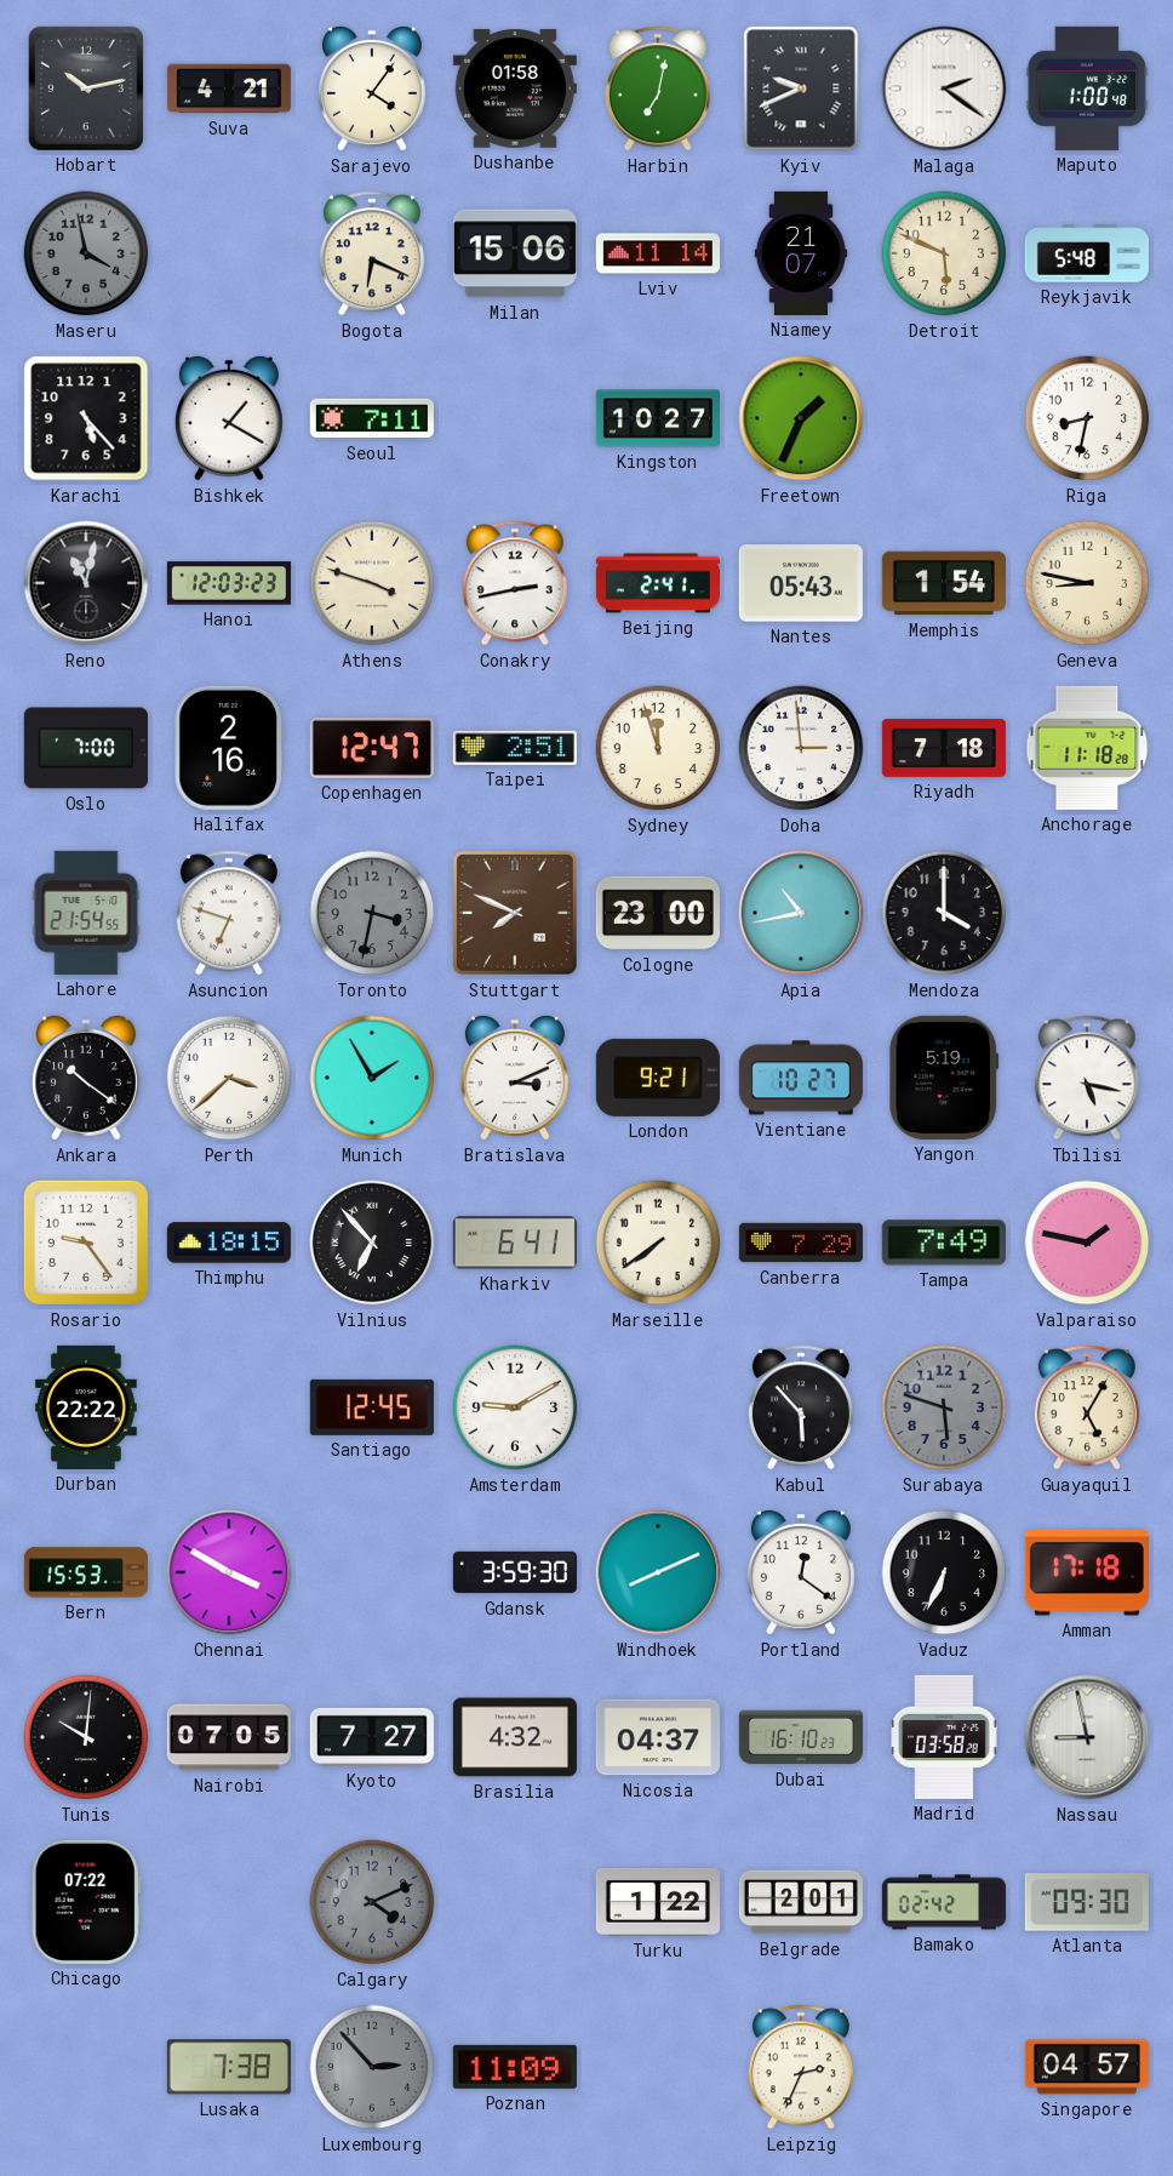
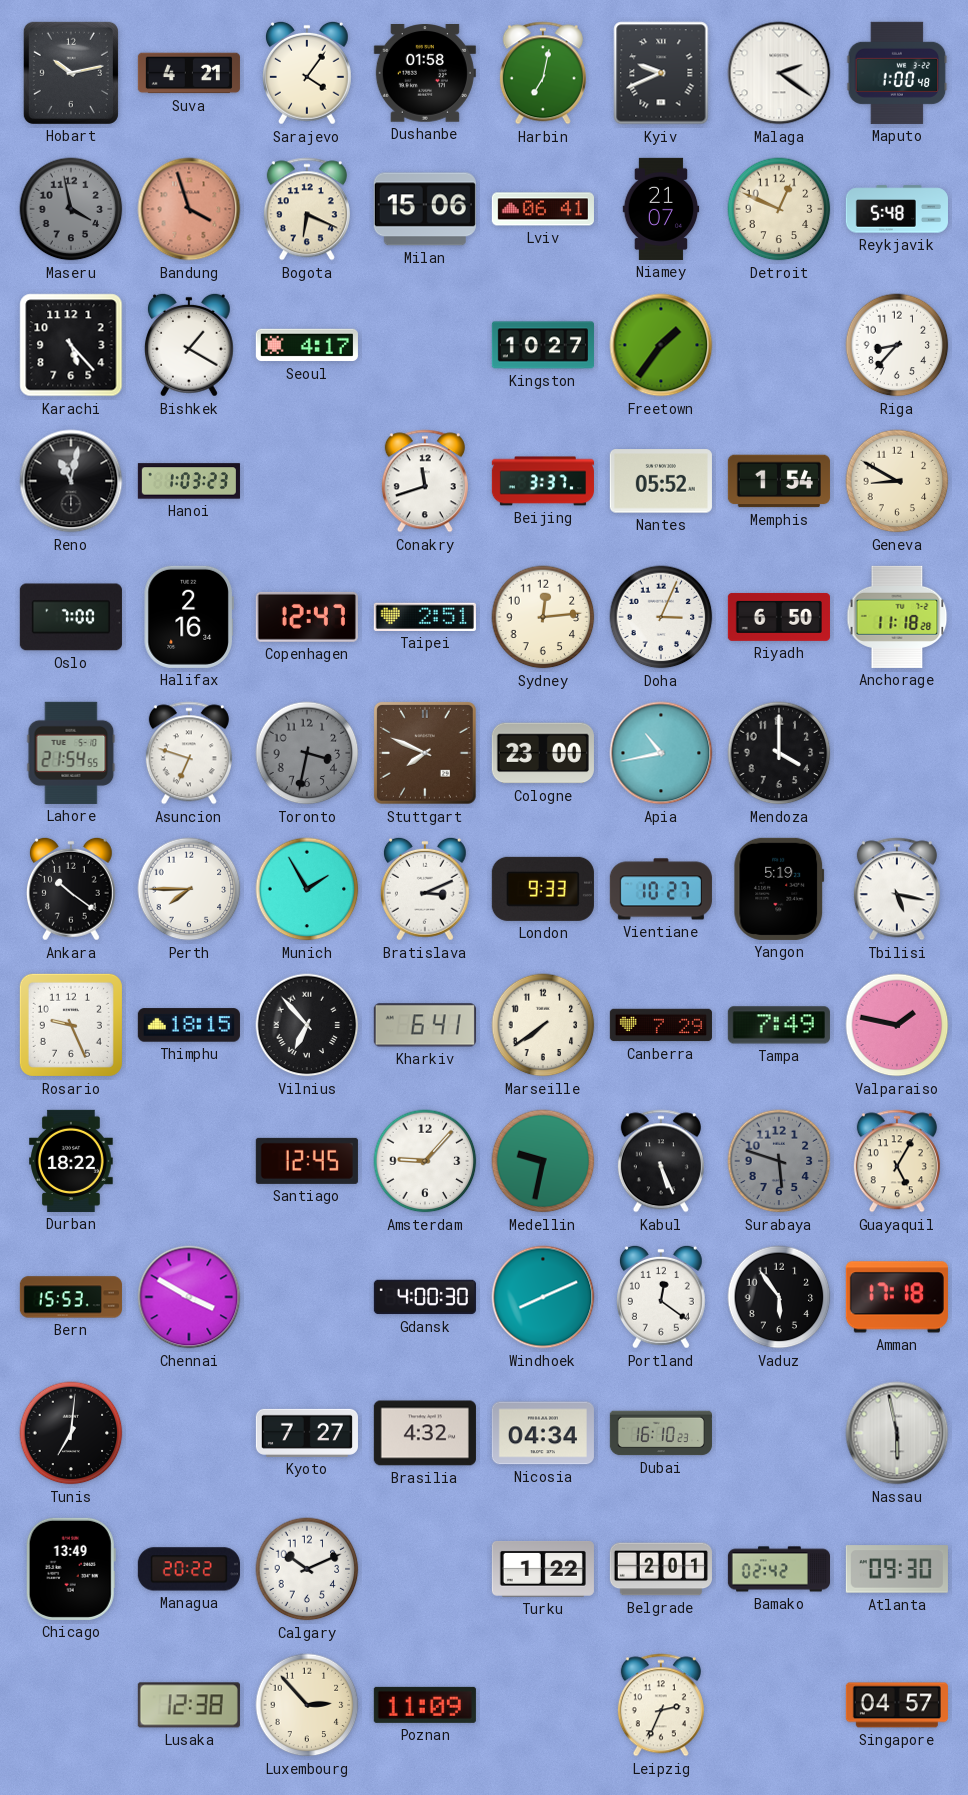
Bandung: none -> 3:57
Lviv: 11:14 -> 06:41
Detroit: 5:49 -> 12:49
Seoul: 7:11 -> 4:17
Freetown: 1:34 -> 1:36
Riga: 8:32 -> 8:37
Hanoi: 12:03 -> 1:03
Athens: 3:48 -> none
Conakry: 2:43 -> 11:42
Beijing: 2:41 -> 3:37
Nantes: 05:43 -> 05:52
Geneva: 8:47 -> 8:50
Sydney: 11:57 -> 12:14
Doha: 2:59 -> 3:04
Riyadh: 7:18 -> 6:50
Perth: 3:38 -> 7:45
London: 9:21 -> 9:33
Rosario: 9:24 -> 9:26
Durban: 22:22 -> 18:22
Amsterdam: 9:10 -> 9:07
Medellin: none -> 9:32
Kabul: 5:53 -> 5:26
Gdansk: 3:59 -> 4:00
Vaduz: 6:34 -> 5:54
Tunis: 10:01 -> 7:01
Nairobi: 07:05 -> none
Nicosia: 04:37 -> 04:34
Madrid: 03:58 -> none
Nassau: 8:58 -> 5:58
Chicago: 07:22 -> 13:49
Managua: none -> 20:22
Calgary: 4:11 -> 10:11
Calgary dial: grey -> white
Lusaka: 7:38 -> 12:38
Luxembourg dial: grey -> cream
